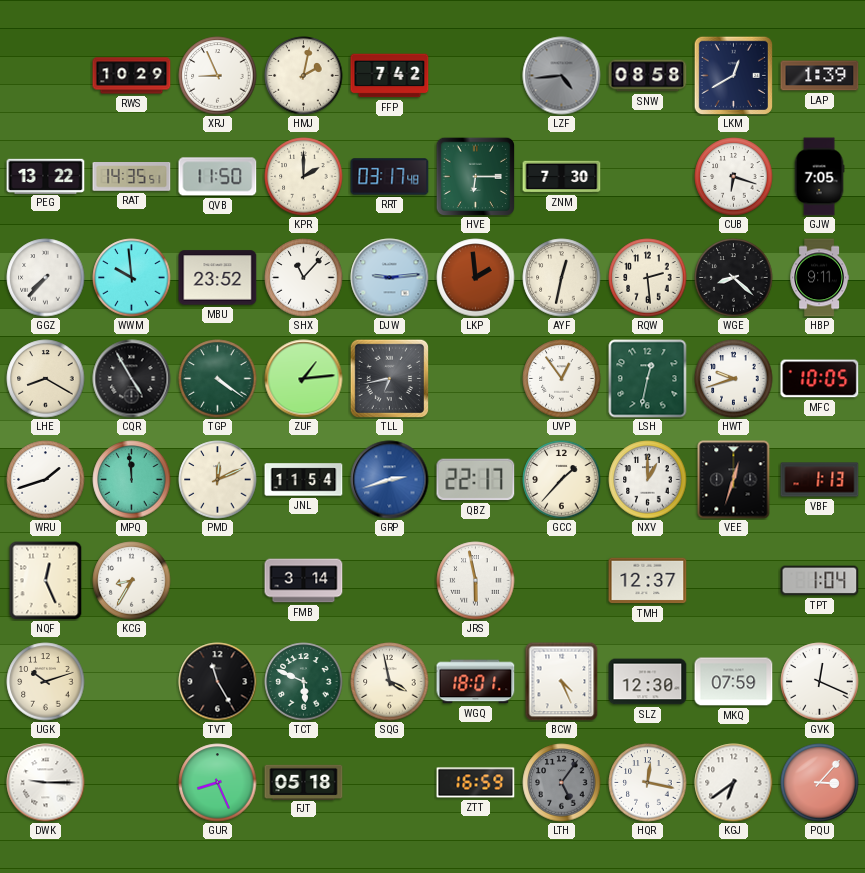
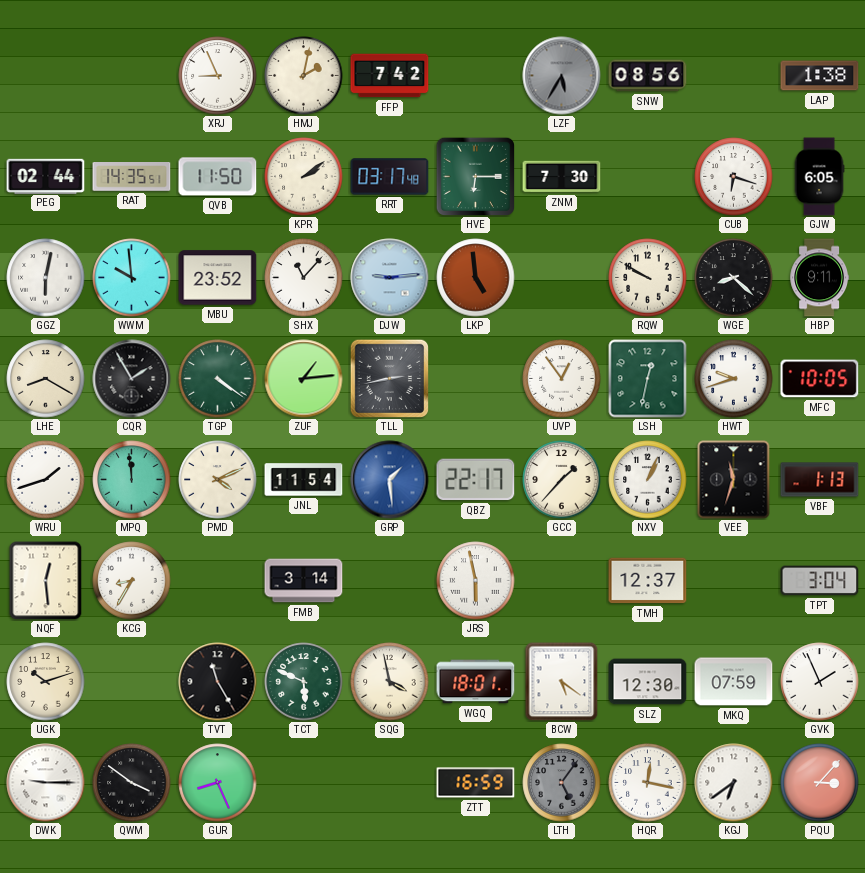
RWS: 10:29 -> none
LZF: 4:44 -> 5:35
SNW: 08:58 -> 08:56
LKM: 12:40 -> none
LAP: 1:39 -> 1:38
PEG: 13:22 -> 02:44
KPR: 2:00 -> 2:09
GJW: 7:05 -> 6:05
GGZ: 7:37 -> 6:02
LKP: 1:59 -> 4:59
AYF: 12:32 -> none
RQW: 2:29 -> 9:50
CQR: 4:55 -> 1:55
TLL: 6:43 -> 2:43
PMD: 12:11 -> 4:11
GRP: 2:42 -> 1:29
NXV: 1:00 -> 1:04
VEE: 12:33 -> 11:33
NQF: 12:26 -> 12:29
TPT: 1:04 -> 3:04
BCW: 4:26 -> 5:21
GVK: 12:19 -> 1:56
QWM: none -> 3:51
FJT: 05:18 -> none
